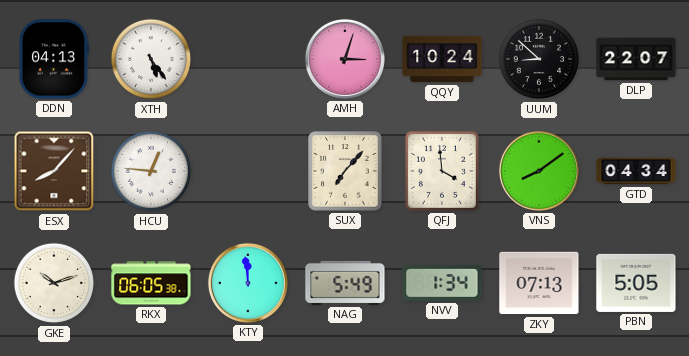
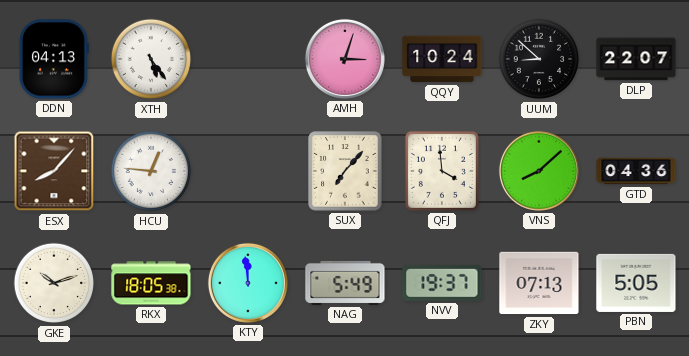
VNS: 8:09 -> 8:08
GTD: 04:34 -> 04:36
RKX: 06:05 -> 18:05
NVV: 1:34 -> 19:37
